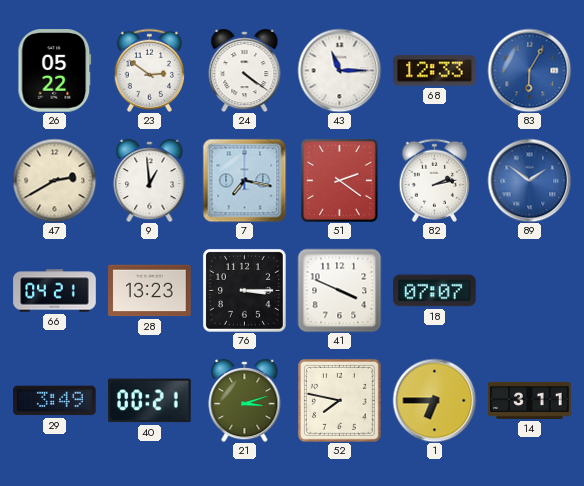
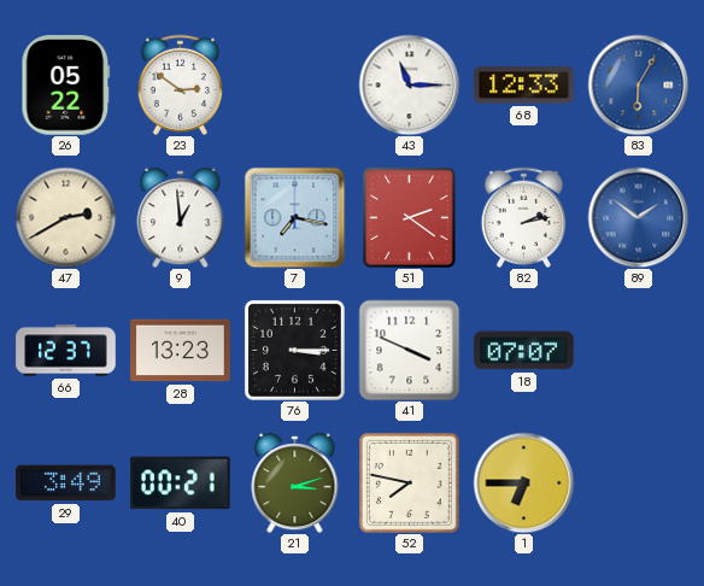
24: 4:21 -> none
66: 04:21 -> 12:37
14: 3:11 -> none
